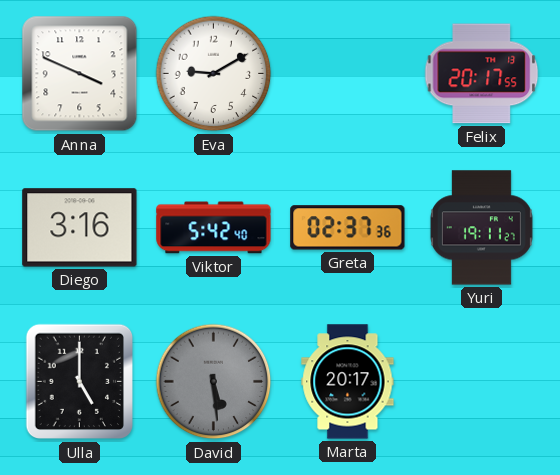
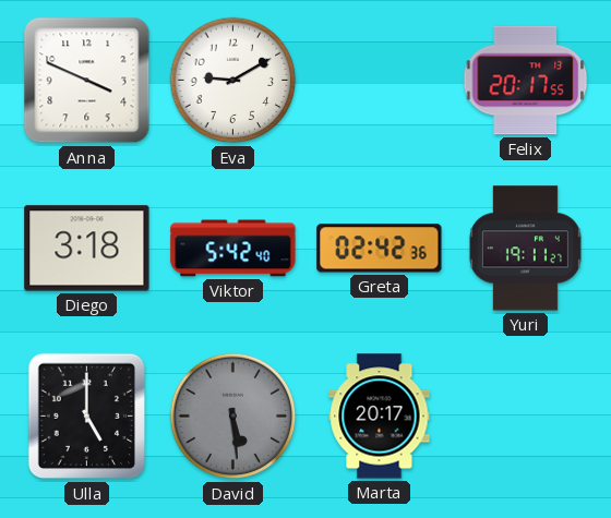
Diego: 3:16 -> 3:18
Greta: 02:37 -> 02:42
